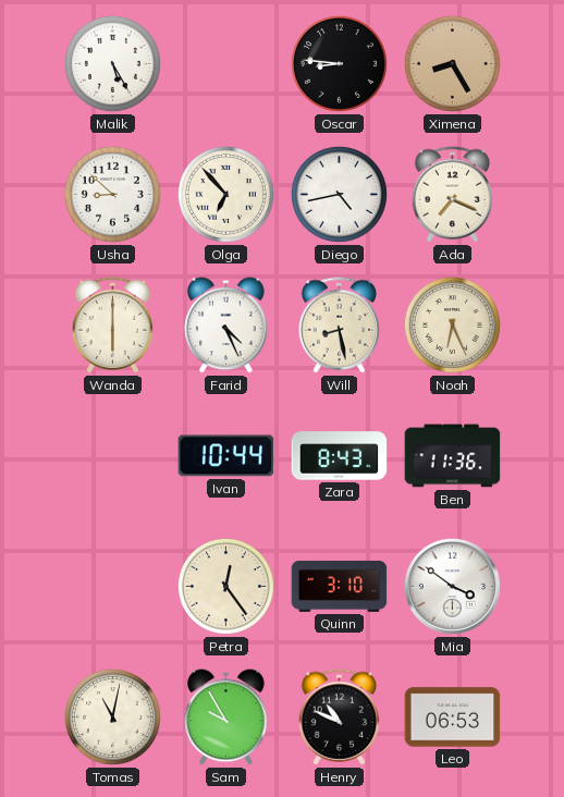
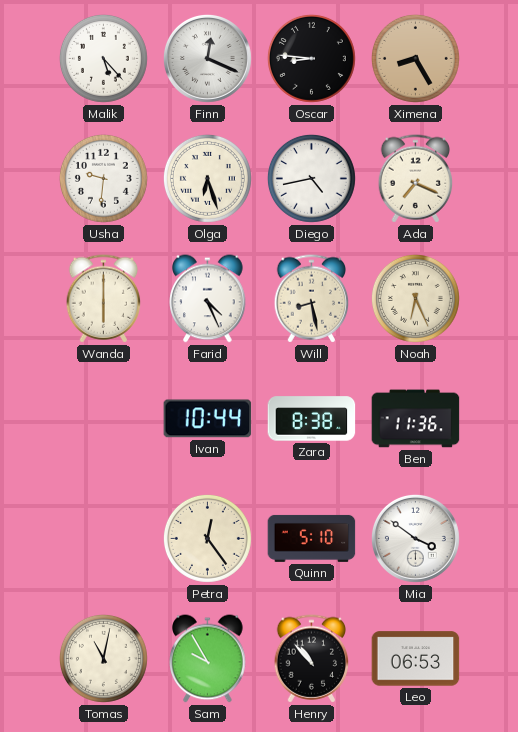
Malik: 5:25 -> 5:23
Finn: none -> 12:19
Usha: 8:52 -> 9:31
Olga: 6:53 -> 6:27
Zara: 8:43 -> 8:38
Quinn: 3:10 -> 5:10
Henry: 10:49 -> 10:53
